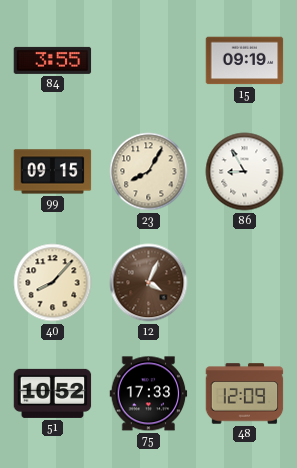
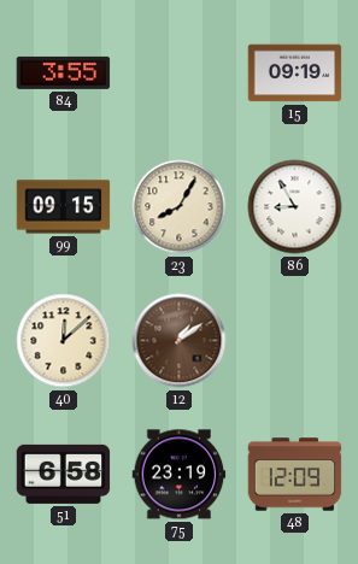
40: 8:07 -> 12:08
12: 4:04 -> 1:09
51: 10:52 -> 6:58
75: 17:33 -> 23:19
